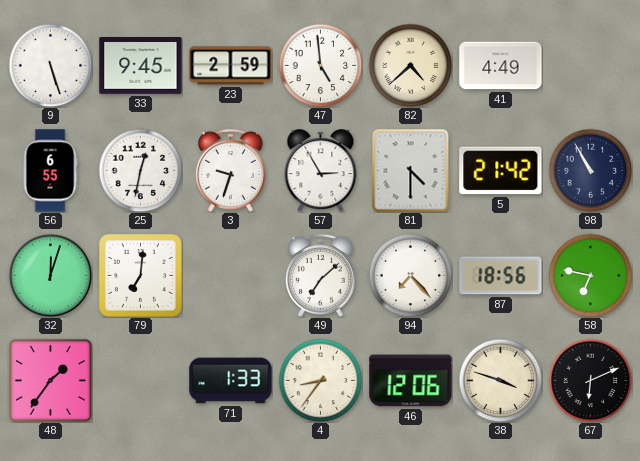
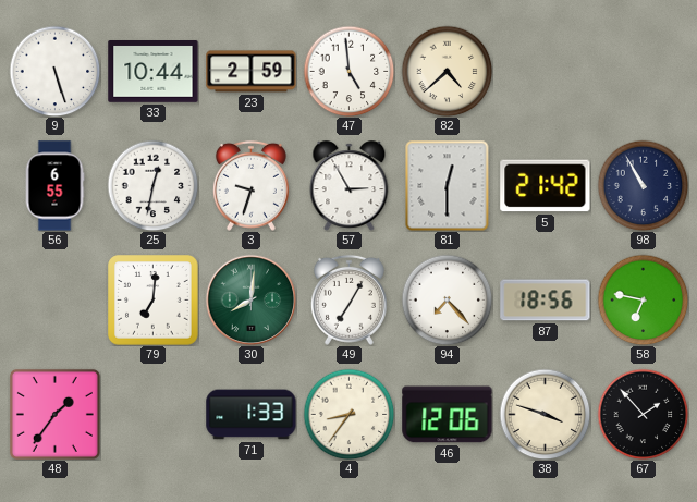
33: 9:45 -> 10:44
41: 4:49 -> none
81: 4:30 -> 12:30
32: 12:03 -> none
30: none -> 8:01
49: 7:08 -> 7:05
67: 6:11 -> 1:53
